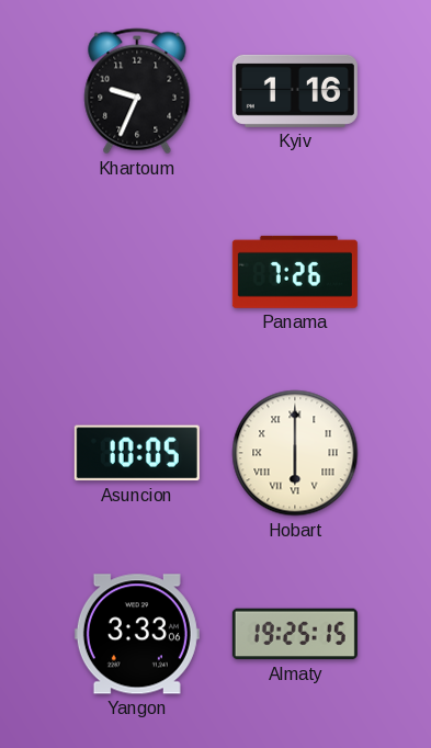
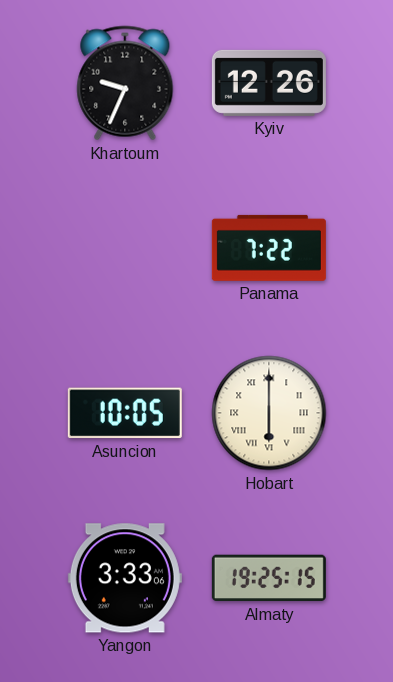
Kyiv: 1:16 -> 12:26
Panama: 7:26 -> 7:22
